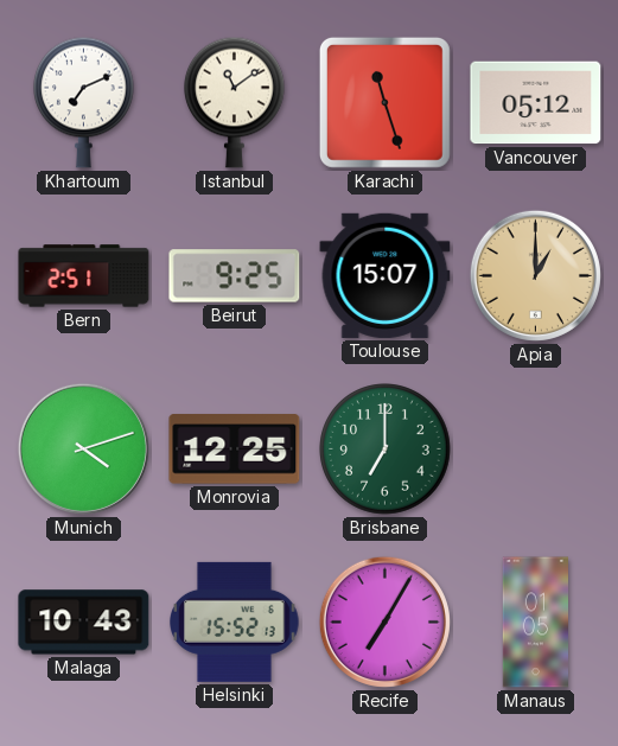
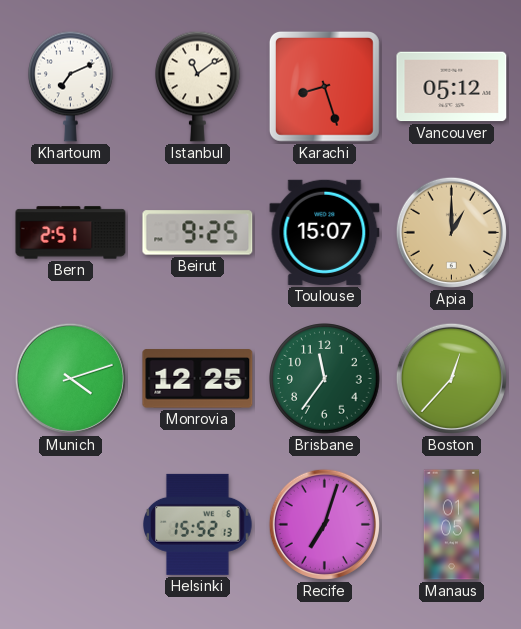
Karachi: 11:27 -> 8:27
Brisbane: 7:00 -> 11:36
Boston: none -> 12:37
Malaga: 10:43 -> none
Recife: 7:05 -> 7:03
